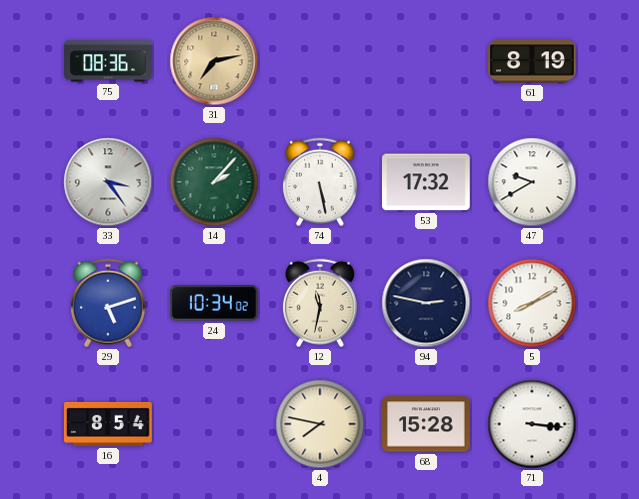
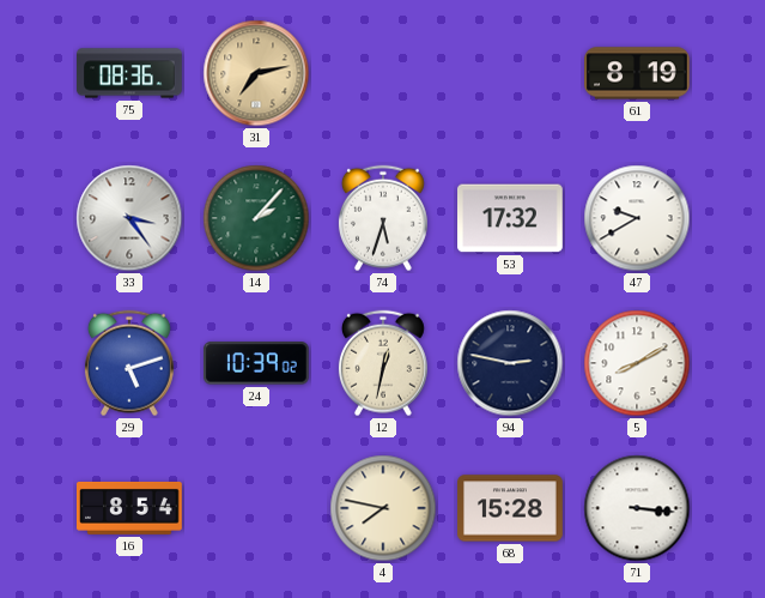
74: 5:28 -> 5:33
24: 10:34 -> 10:39
12: 11:32 -> 12:32
